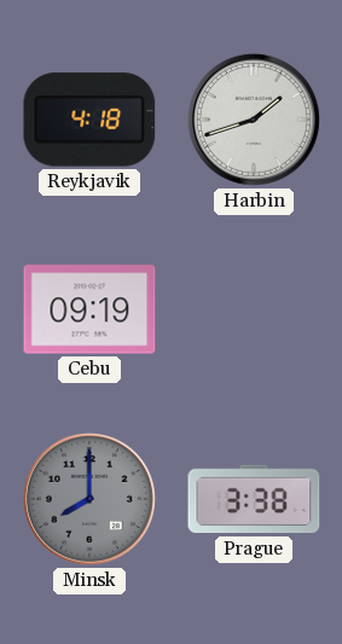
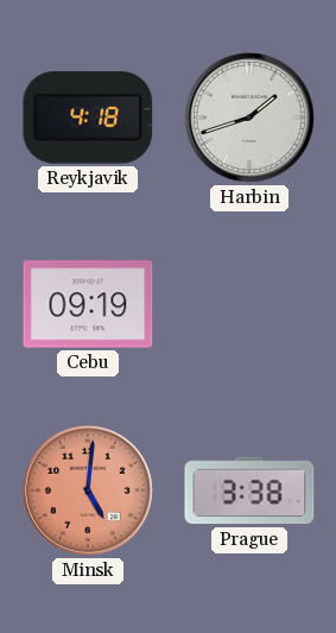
Minsk: 8:00 -> 5:01
Minsk dial: grey -> salmon
